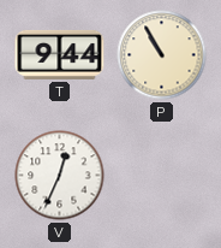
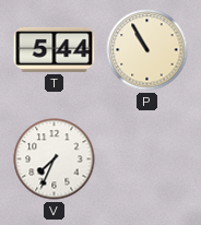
T: 9:44 -> 5:44
V: 12:34 -> 7:34
